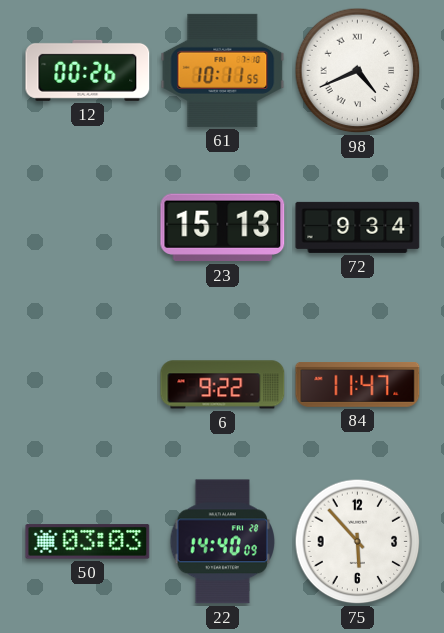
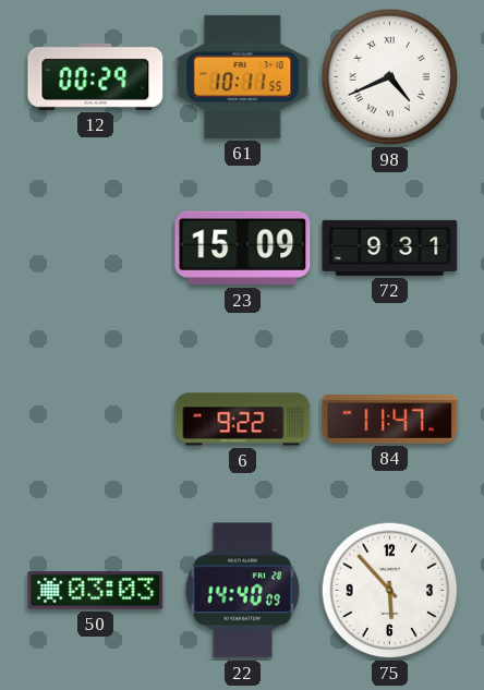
12: 00:26 -> 00:29
23: 15:13 -> 15:09
72: 9:34 -> 9:31
